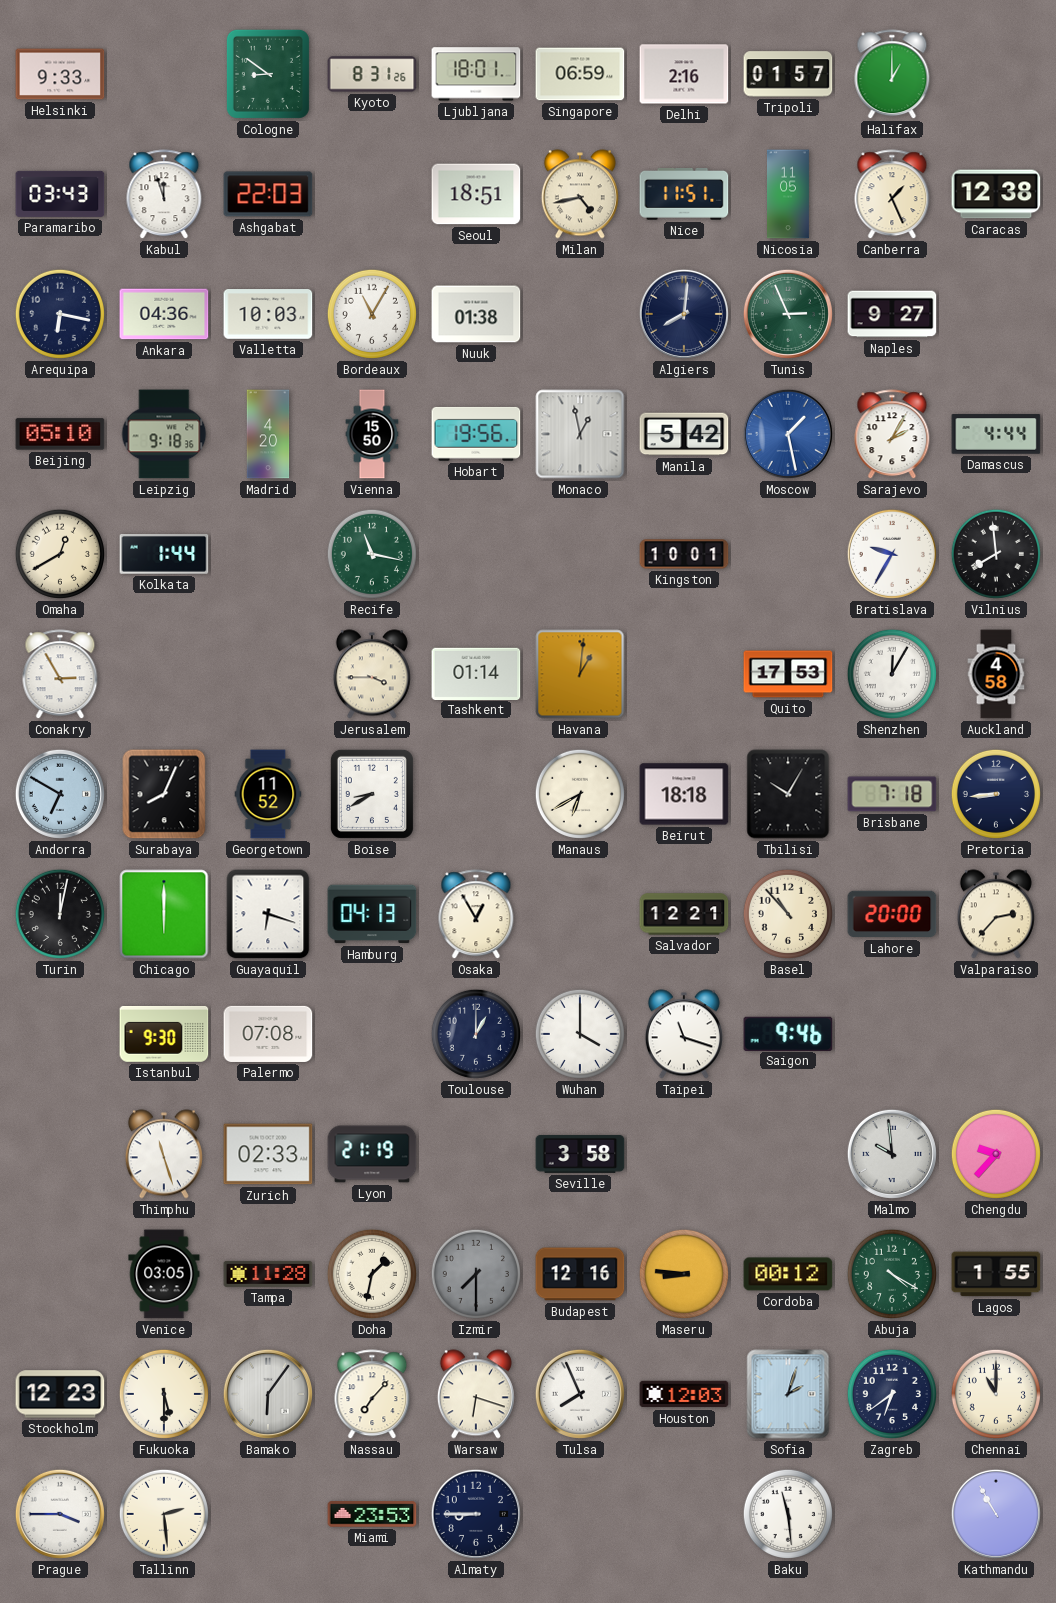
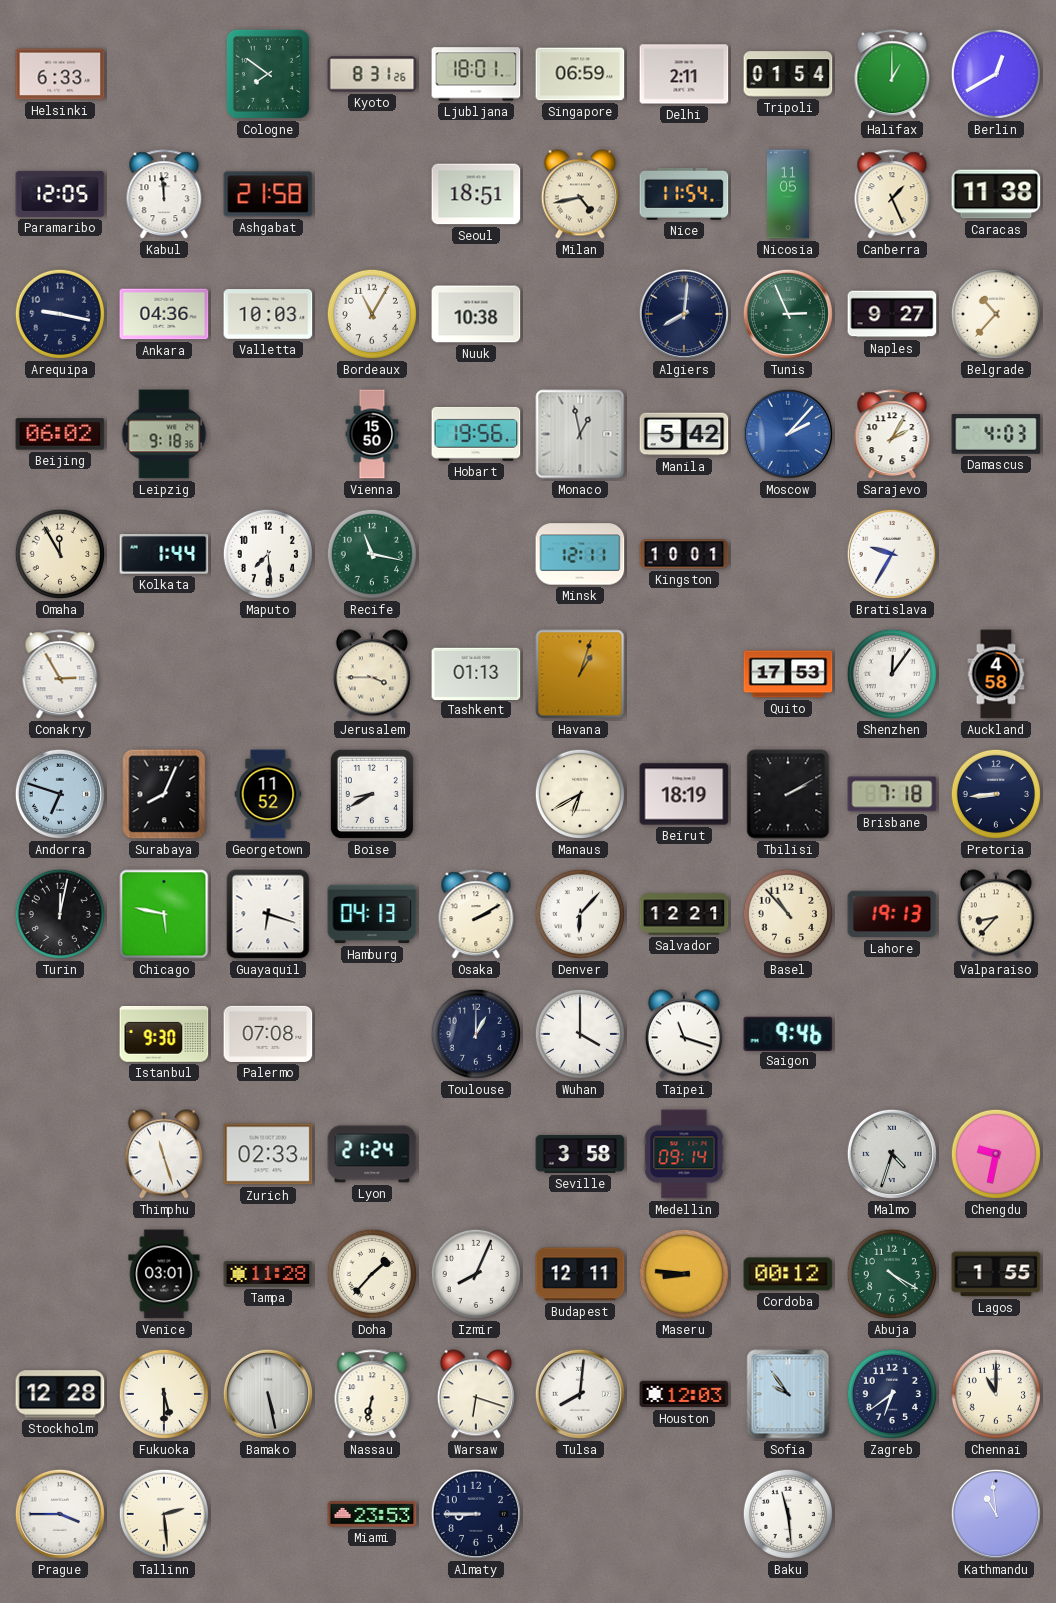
Helsinki: 9:33 -> 6:33
Cologne: 8:51 -> 7:51
Delhi: 2:16 -> 2:11
Tripoli: 01:57 -> 01:54
Berlin: none -> 12:40
Paramaribo: 03:43 -> 12:05
Kabul: 11:57 -> 11:59
Ashgabat: 22:03 -> 21:58
Nice: 11:51 -> 11:54
Caracas: 12:38 -> 11:38
Arequipa: 6:17 -> 9:17
Nuuk: 01:38 -> 10:38
Belgrade: none -> 10:37
Beijing: 05:10 -> 06:02
Madrid: 4:20 -> none
Moscow: 1:28 -> 2:07
Damascus: 4:44 -> 4:03
Omaha: 12:40 -> 11:55
Maputo: none -> 7:29
Minsk: none -> 12:11
Vilnius: 7:59 -> none
Tashkent: 01:14 -> 01:13
Havana: 1:01 -> 1:03
Shenzhen: 12:05 -> 12:06
Andorra: 6:50 -> 6:48
Beirut: 18:18 -> 18:19
Tbilisi: 10:05 -> 2:10
Chicago: 6:00 -> 5:47
Osaka: 12:55 -> 2:10
Denver: none -> 6:07
Lahore: 20:00 -> 19:13
Valparaiso: 2:37 -> 8:37
Lyon: 21:19 -> 21:24
Medellin: none -> 09:14
Malmo: 9:59 -> 4:33
Chengdu: 9:37 -> 9:32
Venice: 03:05 -> 03:01
Doha: 1:32 -> 1:37
Izmir: 7:30 -> 8:04
Izmir dial: grey -> white
Budapest: 12:16 -> 12:11
Stockholm: 12:23 -> 12:28
Bamako: 6:06 -> 5:28
Nassau: 7:07 -> 6:32
Tulsa: 7:56 -> 8:01
Sofia: 2:03 -> 9:54
Kathmandu: 10:55 -> 10:59
